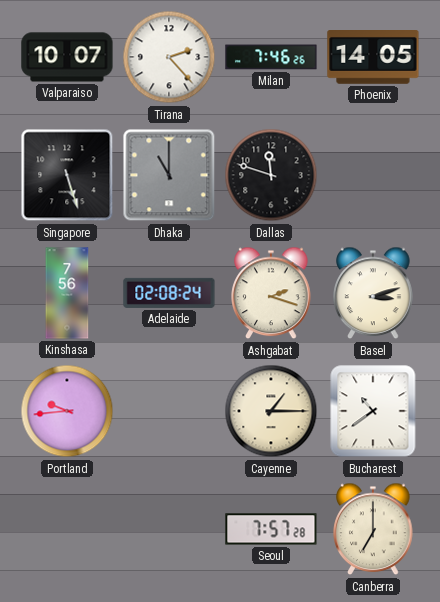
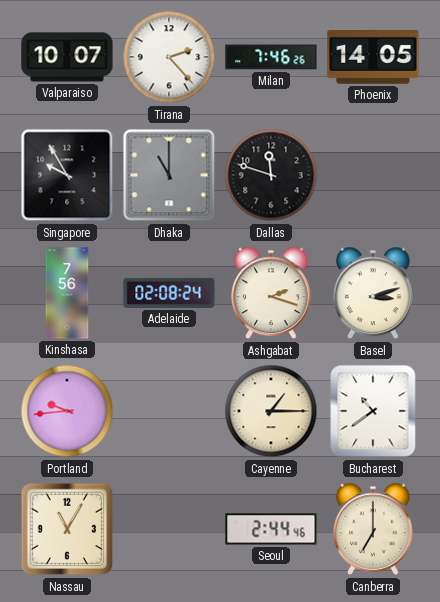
Singapore: 5:27 -> 9:55
Nassau: none -> 11:05
Seoul: 7:57 -> 2:44
